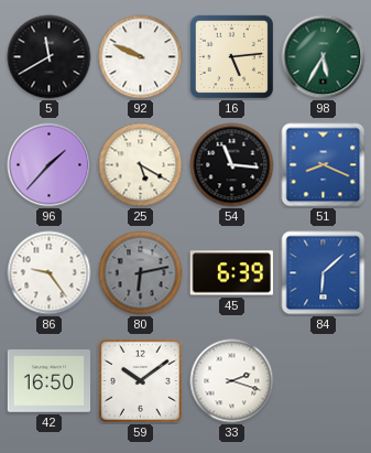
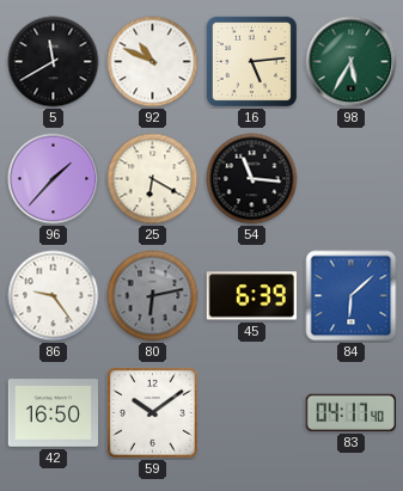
92: 9:49 -> 10:49
25: 5:20 -> 6:20
51: 8:19 -> none
33: 2:18 -> none
83: none -> 04:17
